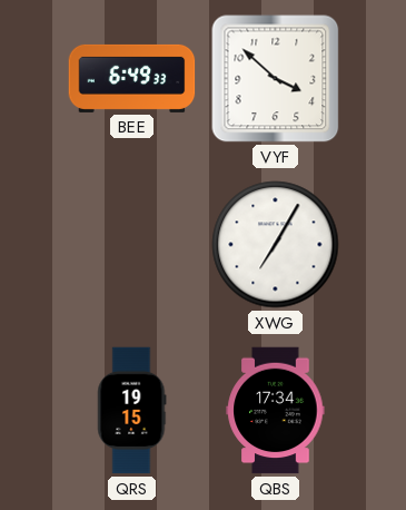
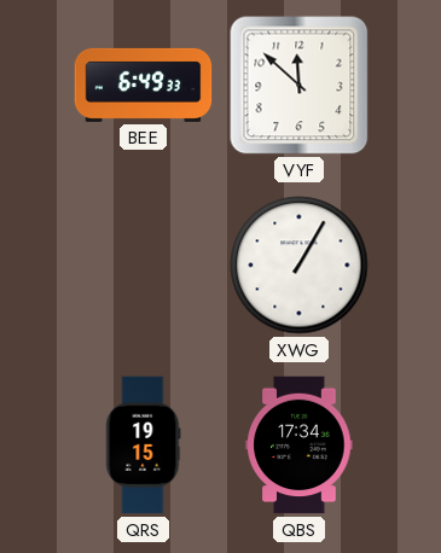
VYF: 3:52 -> 11:52
XWG: 7:05 -> 1:05
